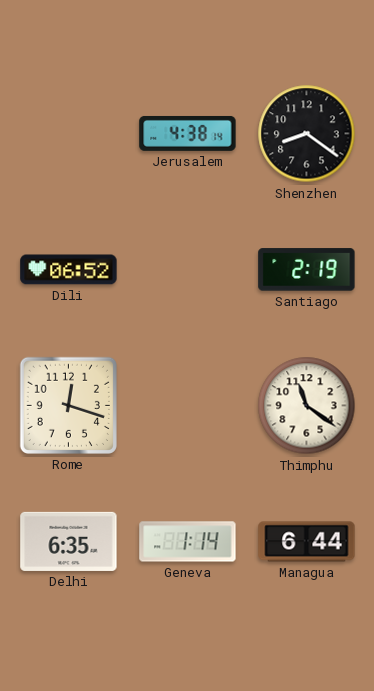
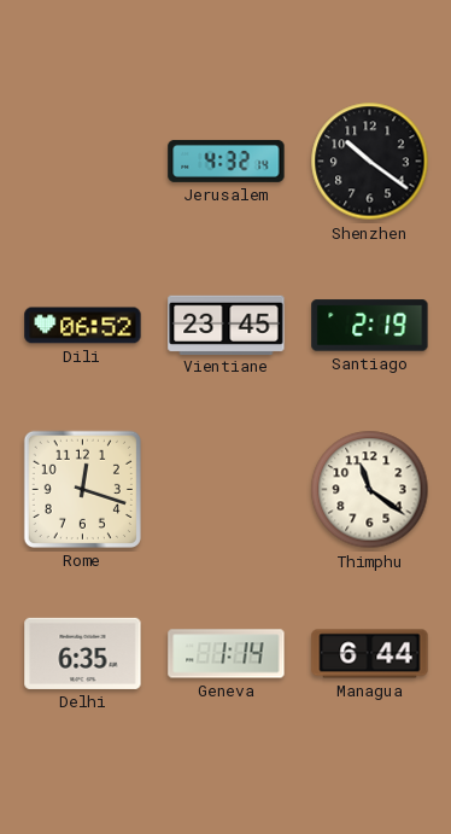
Jerusalem: 4:38 -> 4:32
Shenzhen: 8:21 -> 10:21
Vientiane: none -> 23:45
